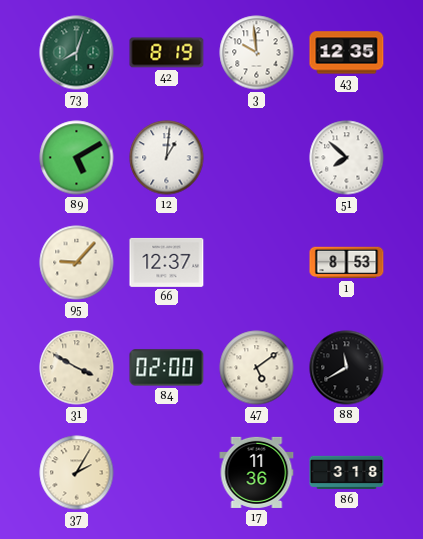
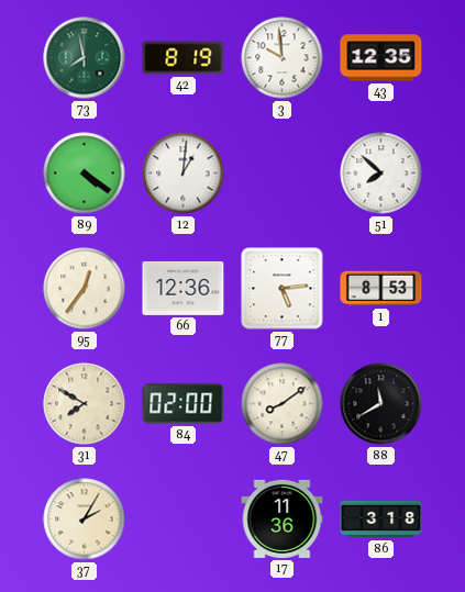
73: 8:03 -> 7:58
89: 5:10 -> 4:21
95: 9:07 -> 12:36
66: 12:37 -> 12:36
77: none -> 5:14
31: 3:50 -> 7:50
47: 5:09 -> 8:09
